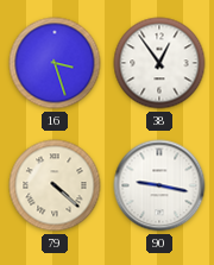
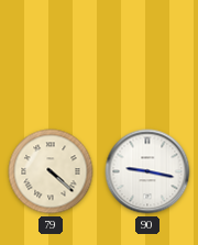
16: 3:27 -> none
38: 12:54 -> none
